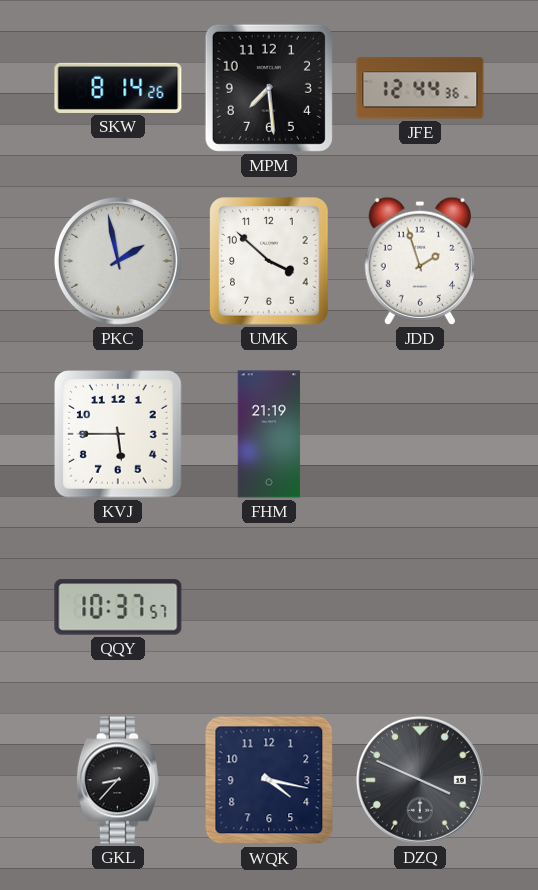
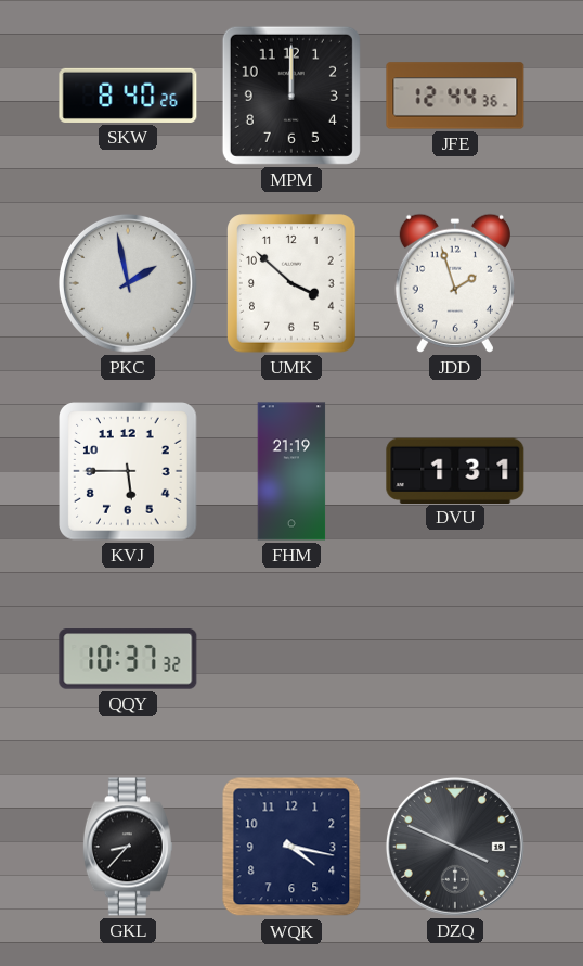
SKW: 8:14 -> 8:40
MPM: 7:29 -> 12:00
DVU: none -> 1:31
QQY: 10:37:57 -> 10:37:32
